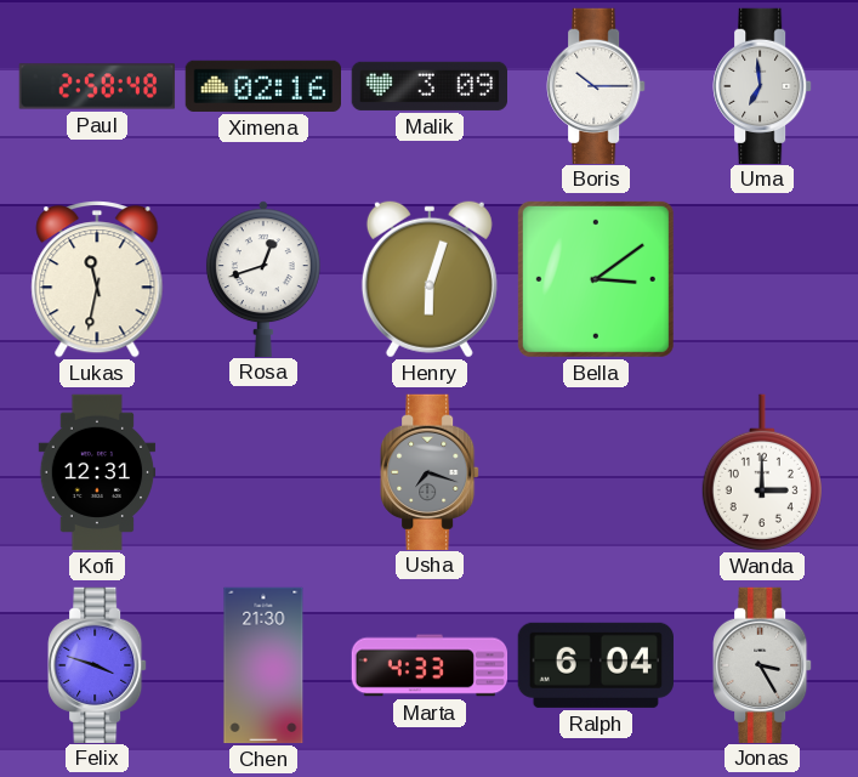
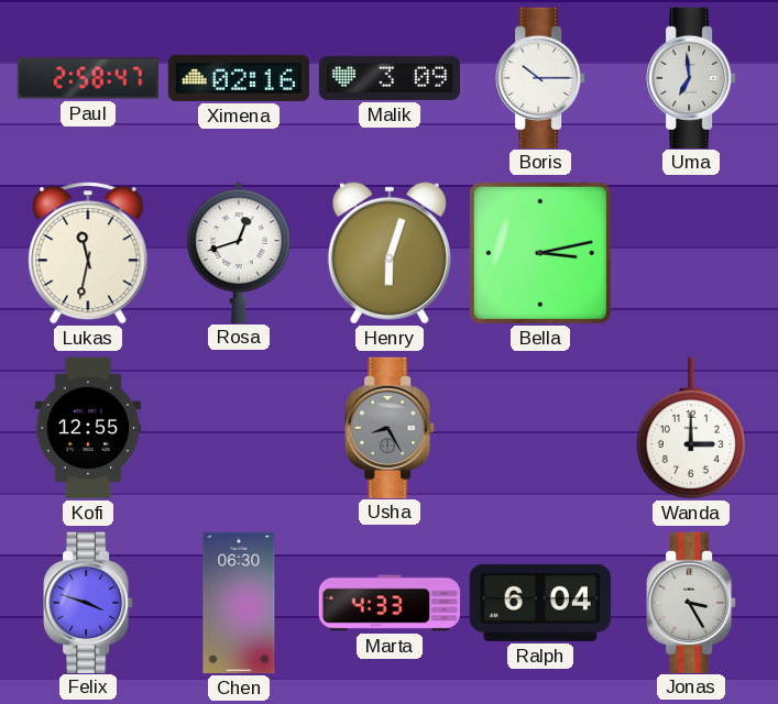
Paul: 2:58:48 -> 2:58:47
Bella: 3:09 -> 3:13
Kofi: 12:31 -> 12:55
Usha: 7:18 -> 8:25
Chen: 21:30 -> 06:30
